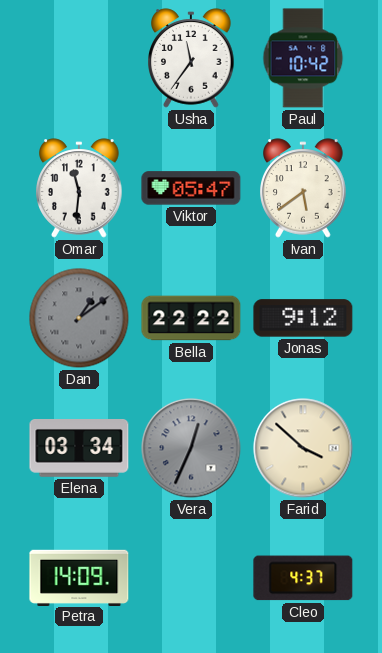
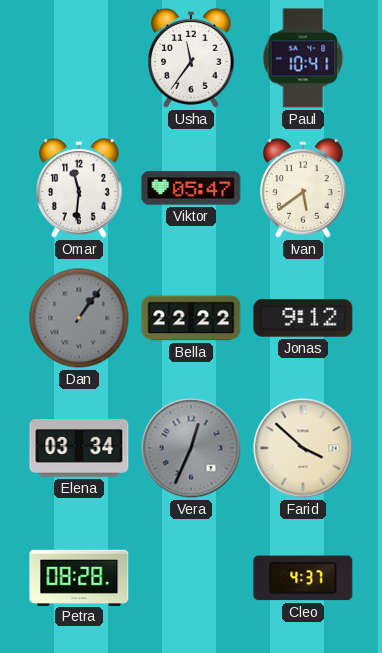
Paul: 10:42 -> 10:41
Dan: 1:09 -> 1:06
Petra: 14:09 -> 08:28
